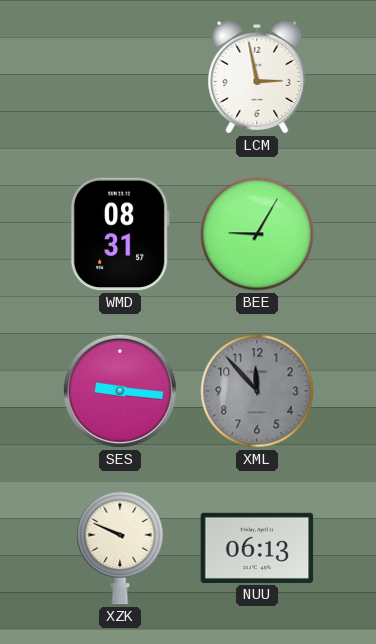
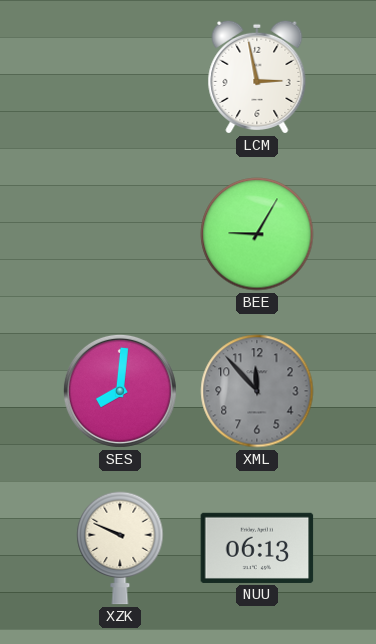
WMD: 08:31 -> none
SES: 9:16 -> 8:01
